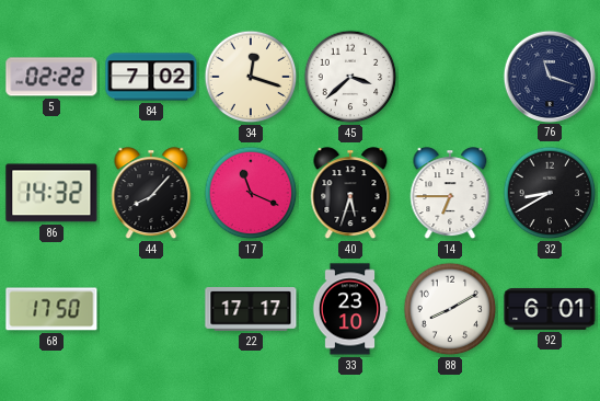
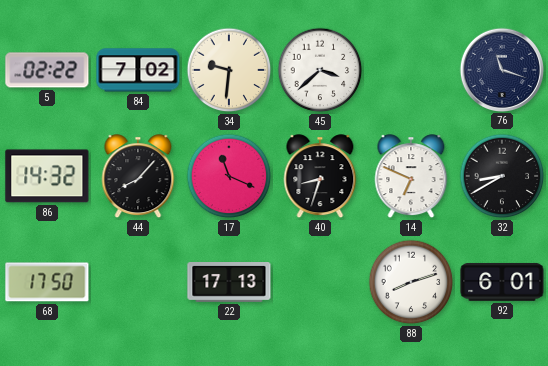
34: 12:18 -> 9:31
40: 5:33 -> 8:33
14: 6:45 -> 6:49
22: 17:17 -> 17:13
33: 23:10 -> none
88: 8:10 -> 8:12
